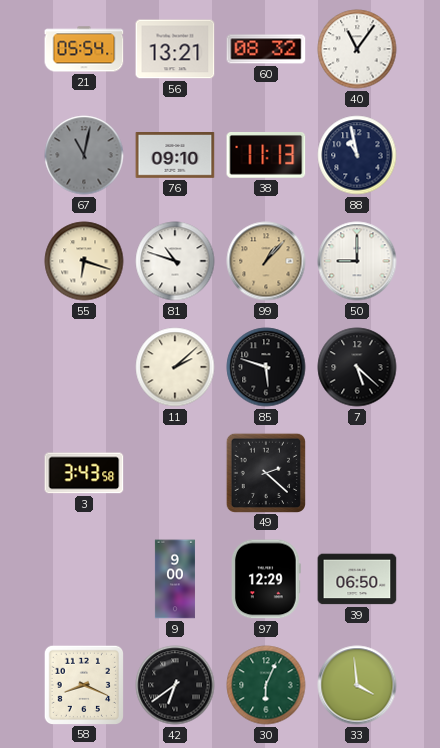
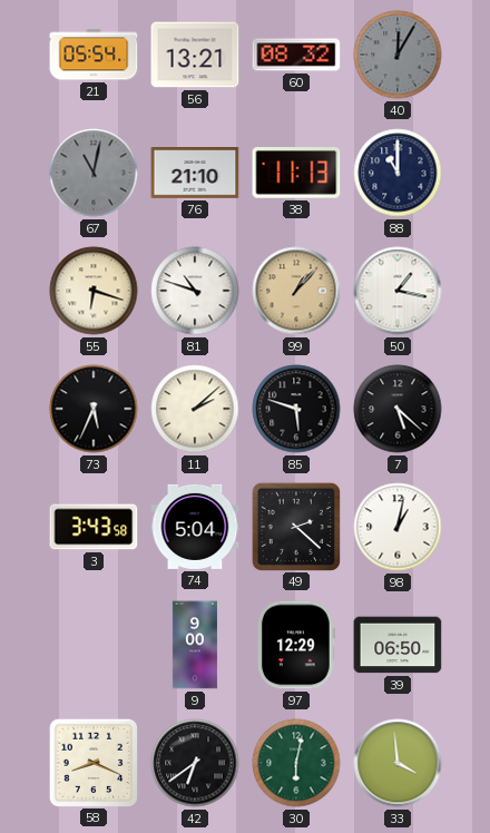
40: 11:06 -> 12:05
40 dial: white -> grey
76: 09:10 -> 21:10
88: 10:58 -> 11:00
50: 9:00 -> 1:17
73: none -> 5:34
74: none -> 5:04
98: none -> 1:02
30: 6:04 -> 6:02
